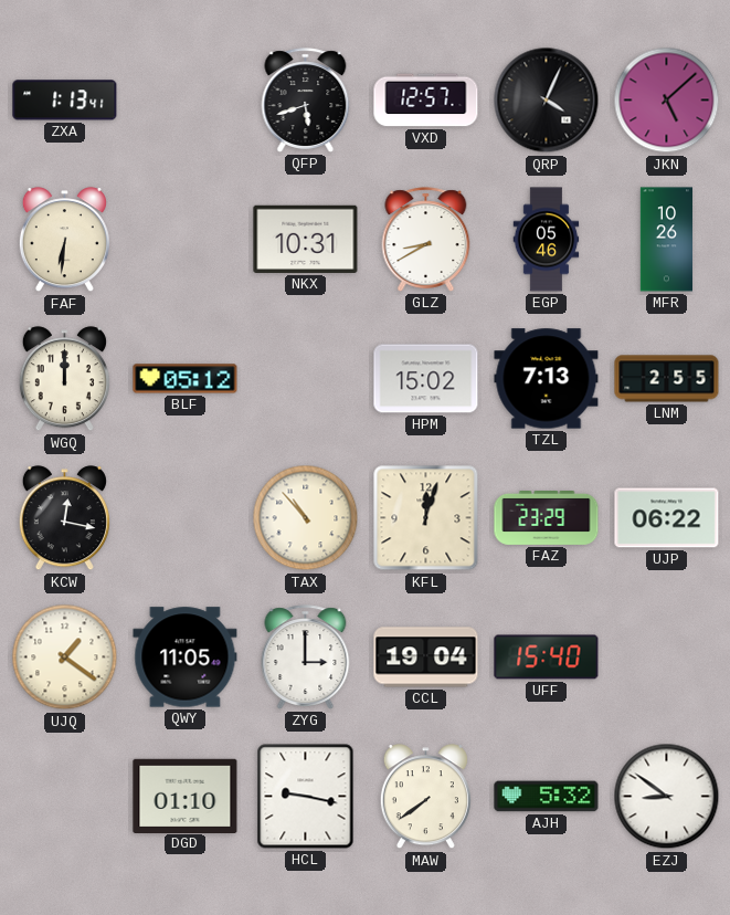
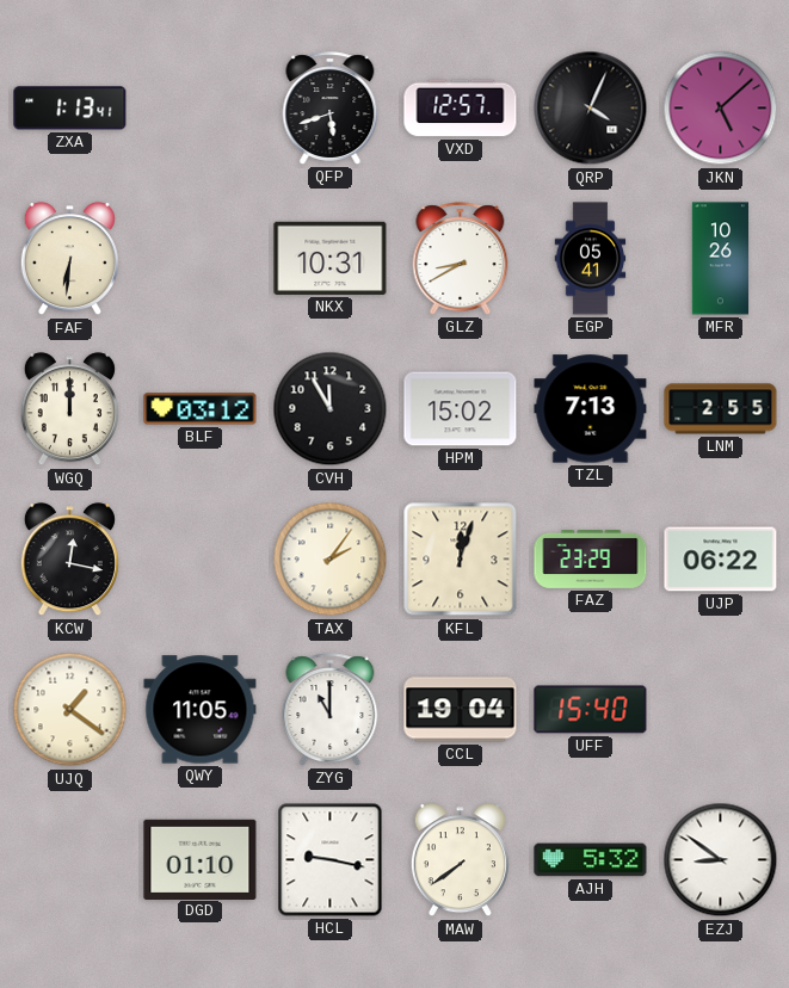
EGP: 05:46 -> 05:41
BLF: 05:12 -> 03:12
CVH: none -> 11:55
TAX: 10:53 -> 2:06
ZYG: 3:00 -> 11:00
